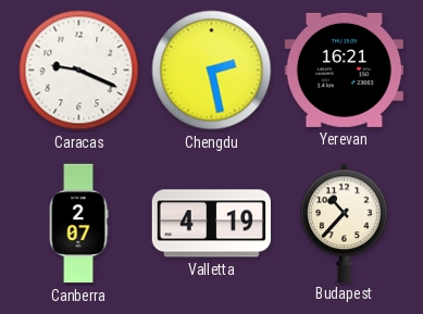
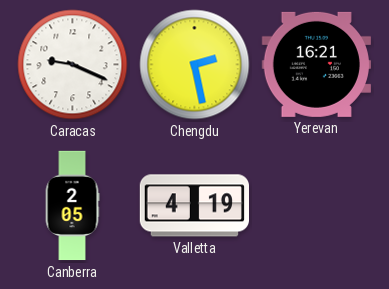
Canberra: 2:07 -> 2:05
Budapest: 10:37 -> none
